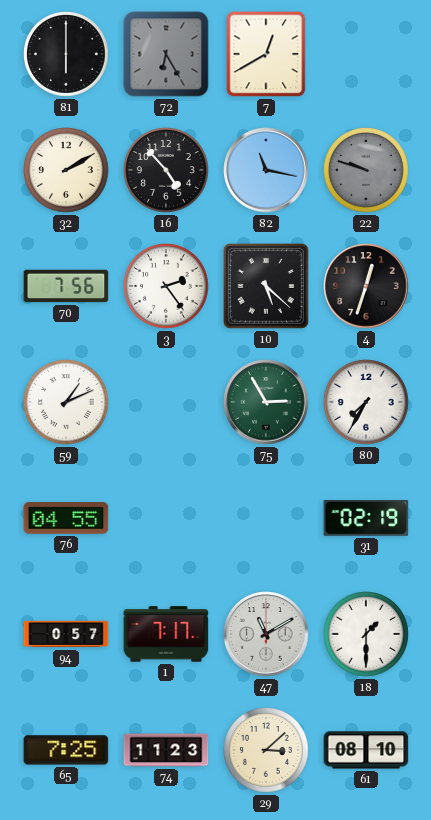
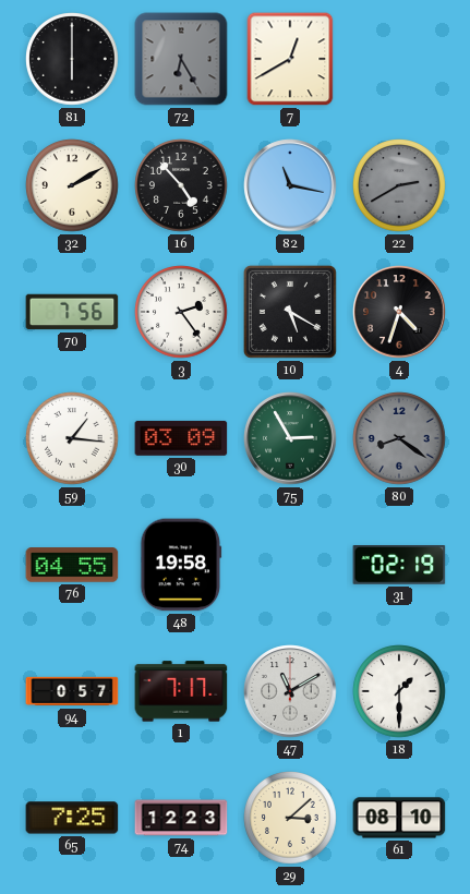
22: 9:48 -> 2:40
10: 5:22 -> 5:20
4: 12:33 -> 4:33
59: 1:11 -> 1:16
30: none -> 03:09
80: 7:35 -> 8:21
80 dial: white -> grey
48: none -> 19:58
74: 11:23 -> 12:23
